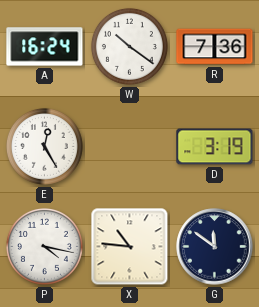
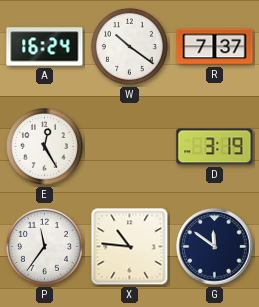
R: 7:36 -> 7:37
P: 4:17 -> 11:36
